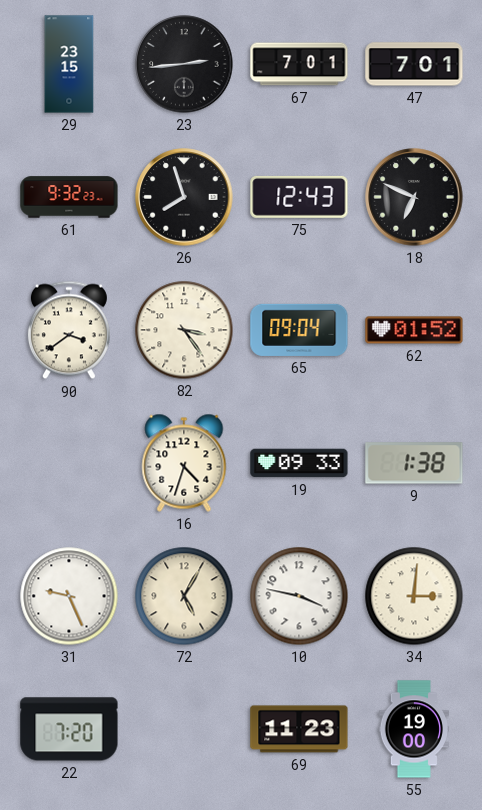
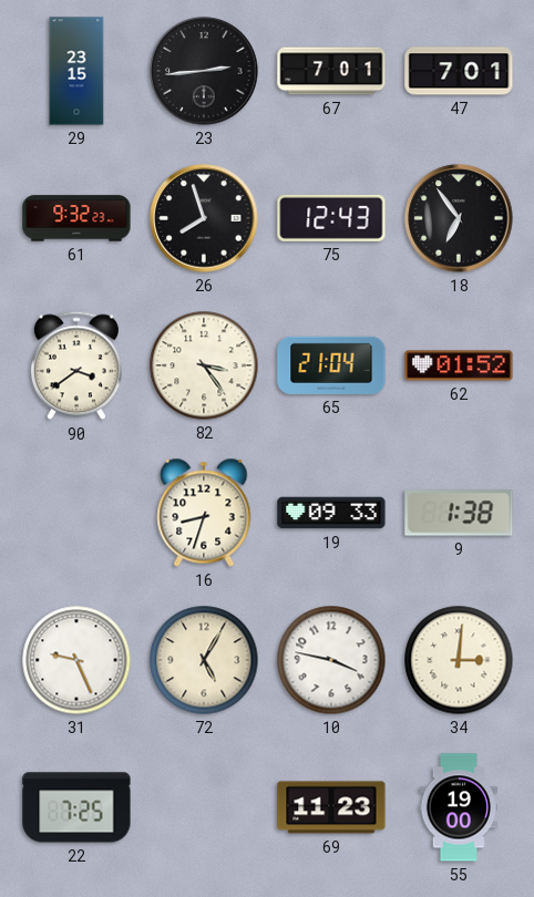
18: 6:49 -> 6:54
65: 09:04 -> 21:04
16: 4:33 -> 8:33
22: 7:20 -> 7:25
